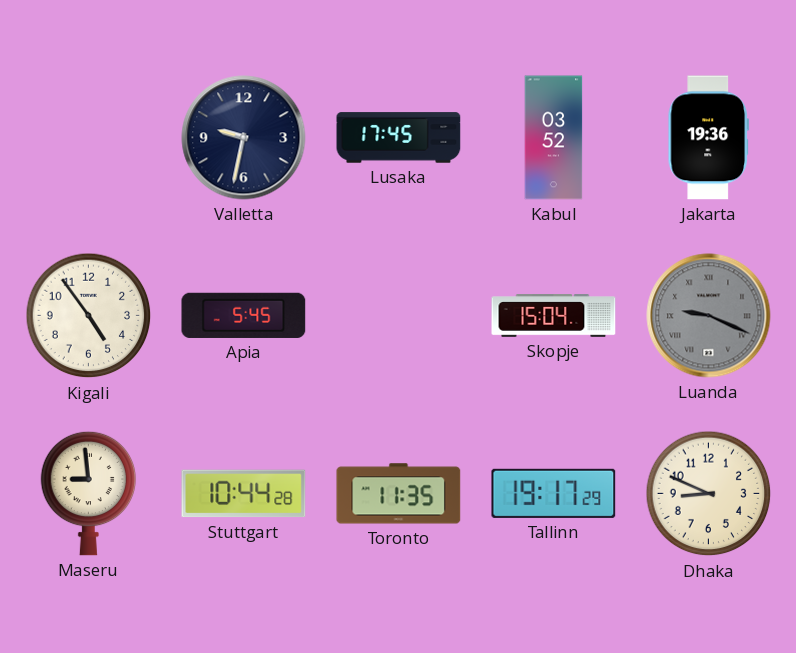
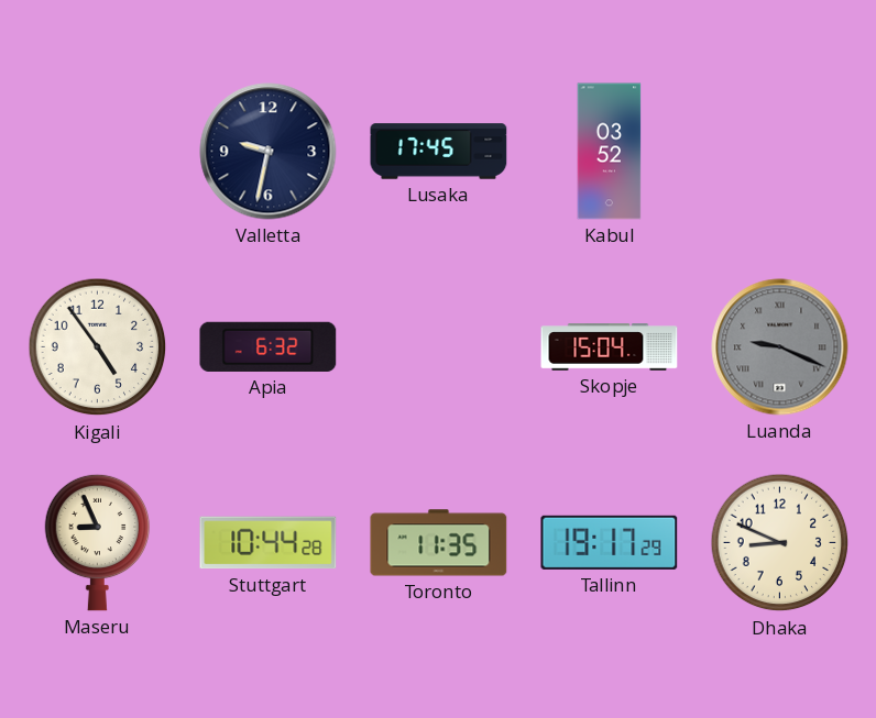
Jakarta: 19:36 -> none
Apia: 5:45 -> 6:32
Maseru: 8:59 -> 8:56
